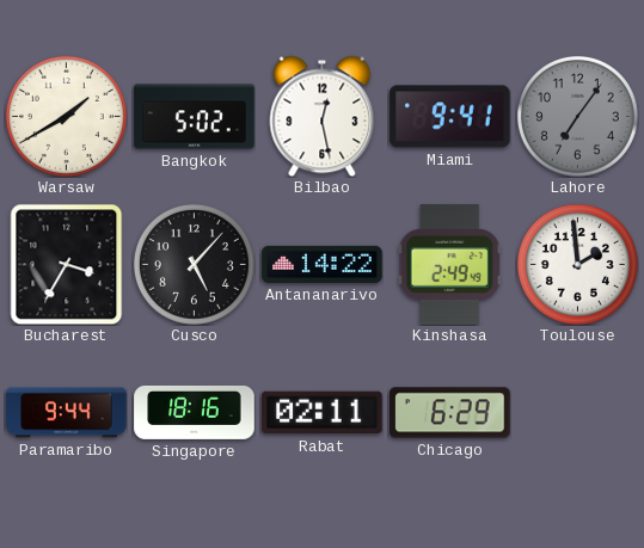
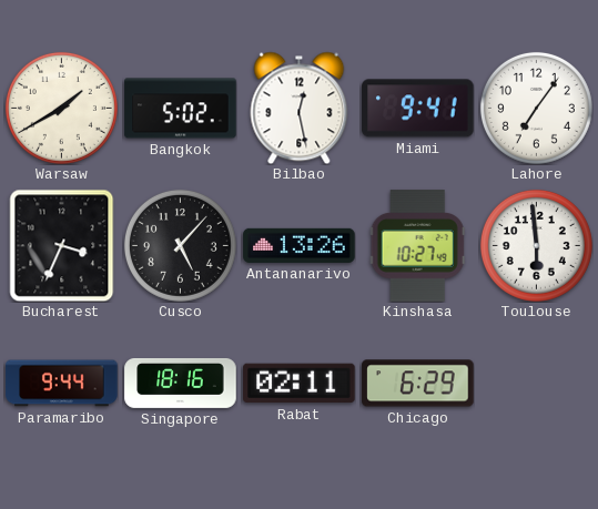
Lahore dial: grey -> white
Bucharest: 3:35 -> 3:34
Antananarivo: 14:22 -> 13:26
Kinshasa: 2:49 -> 10:27
Toulouse: 1:59 -> 5:59
